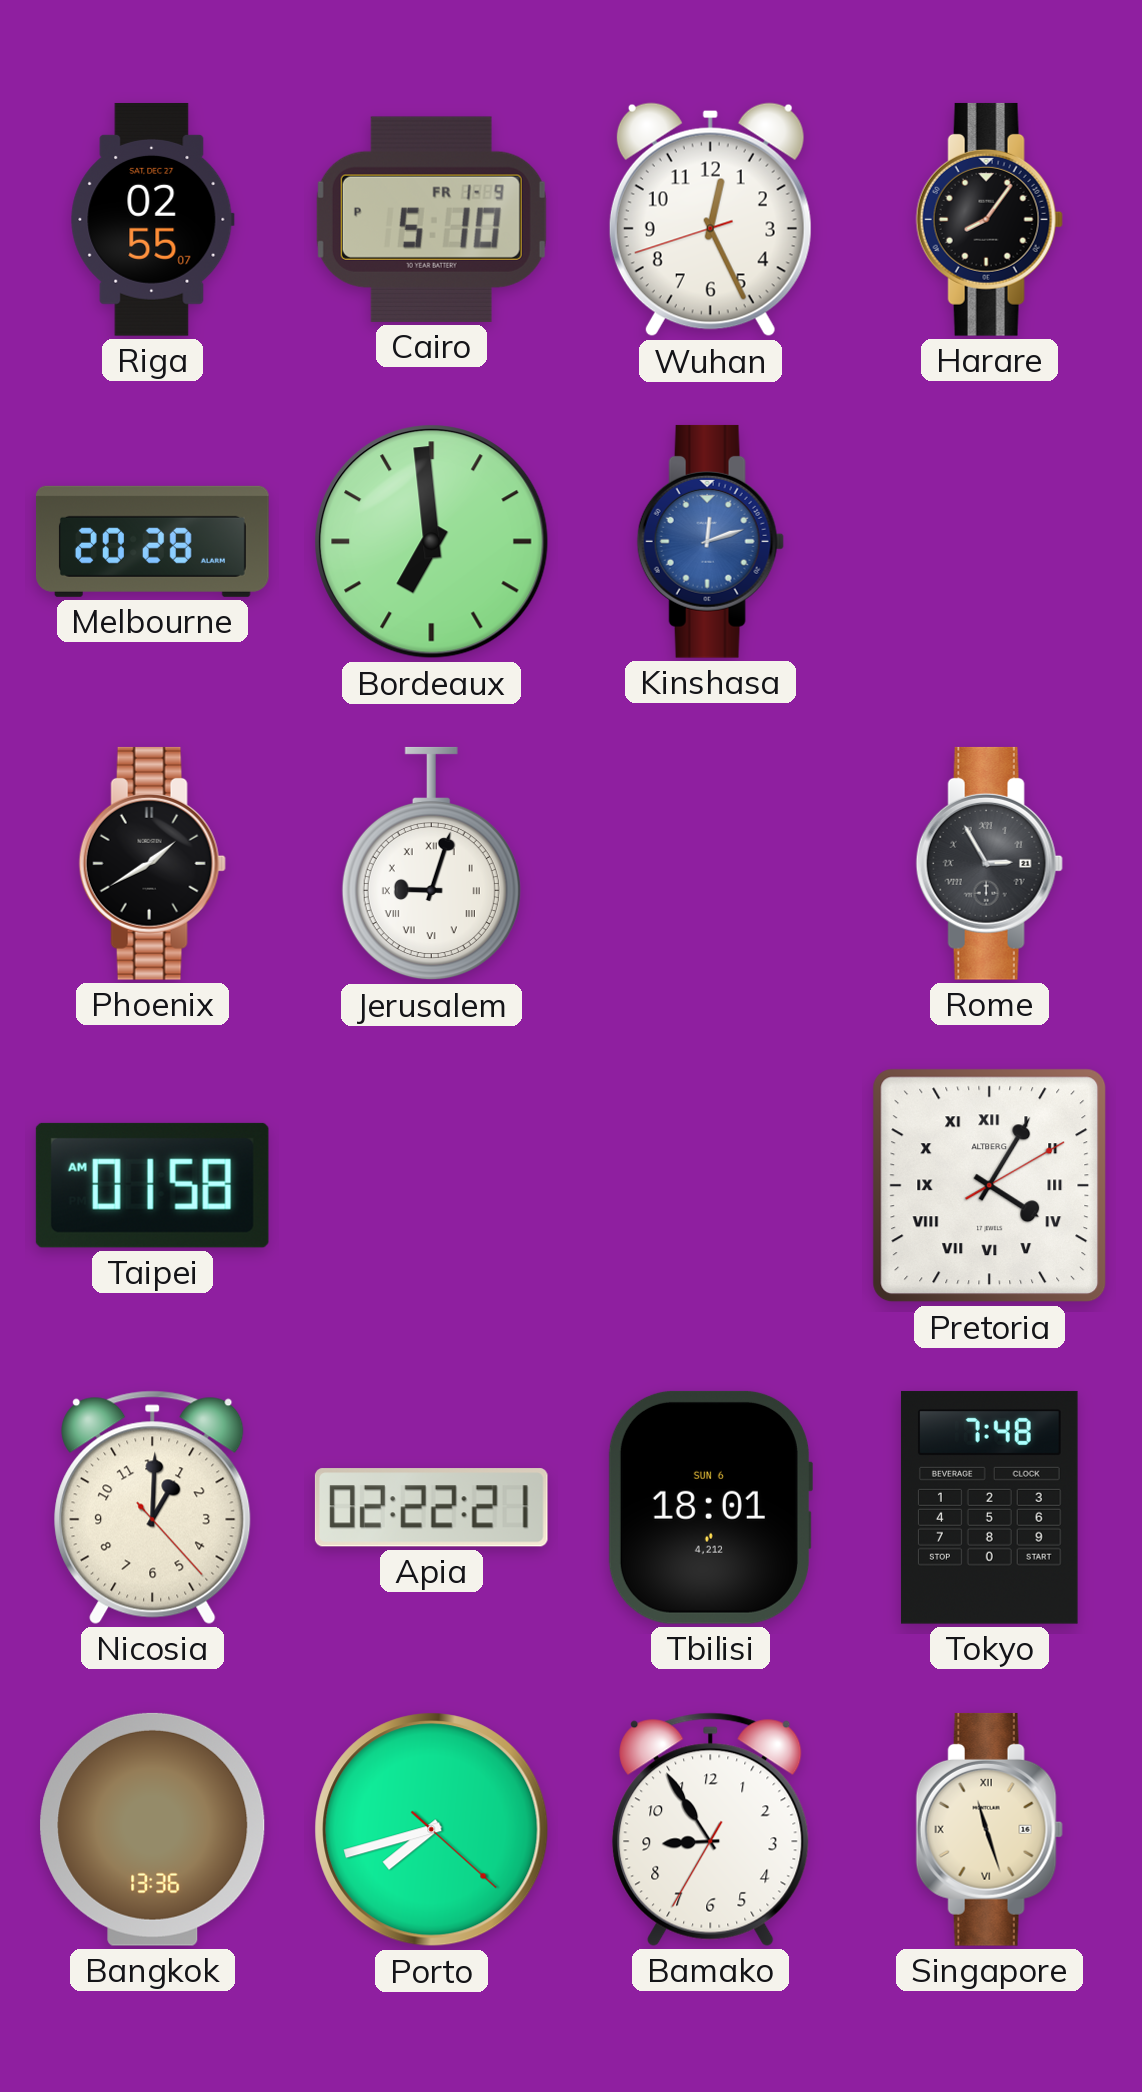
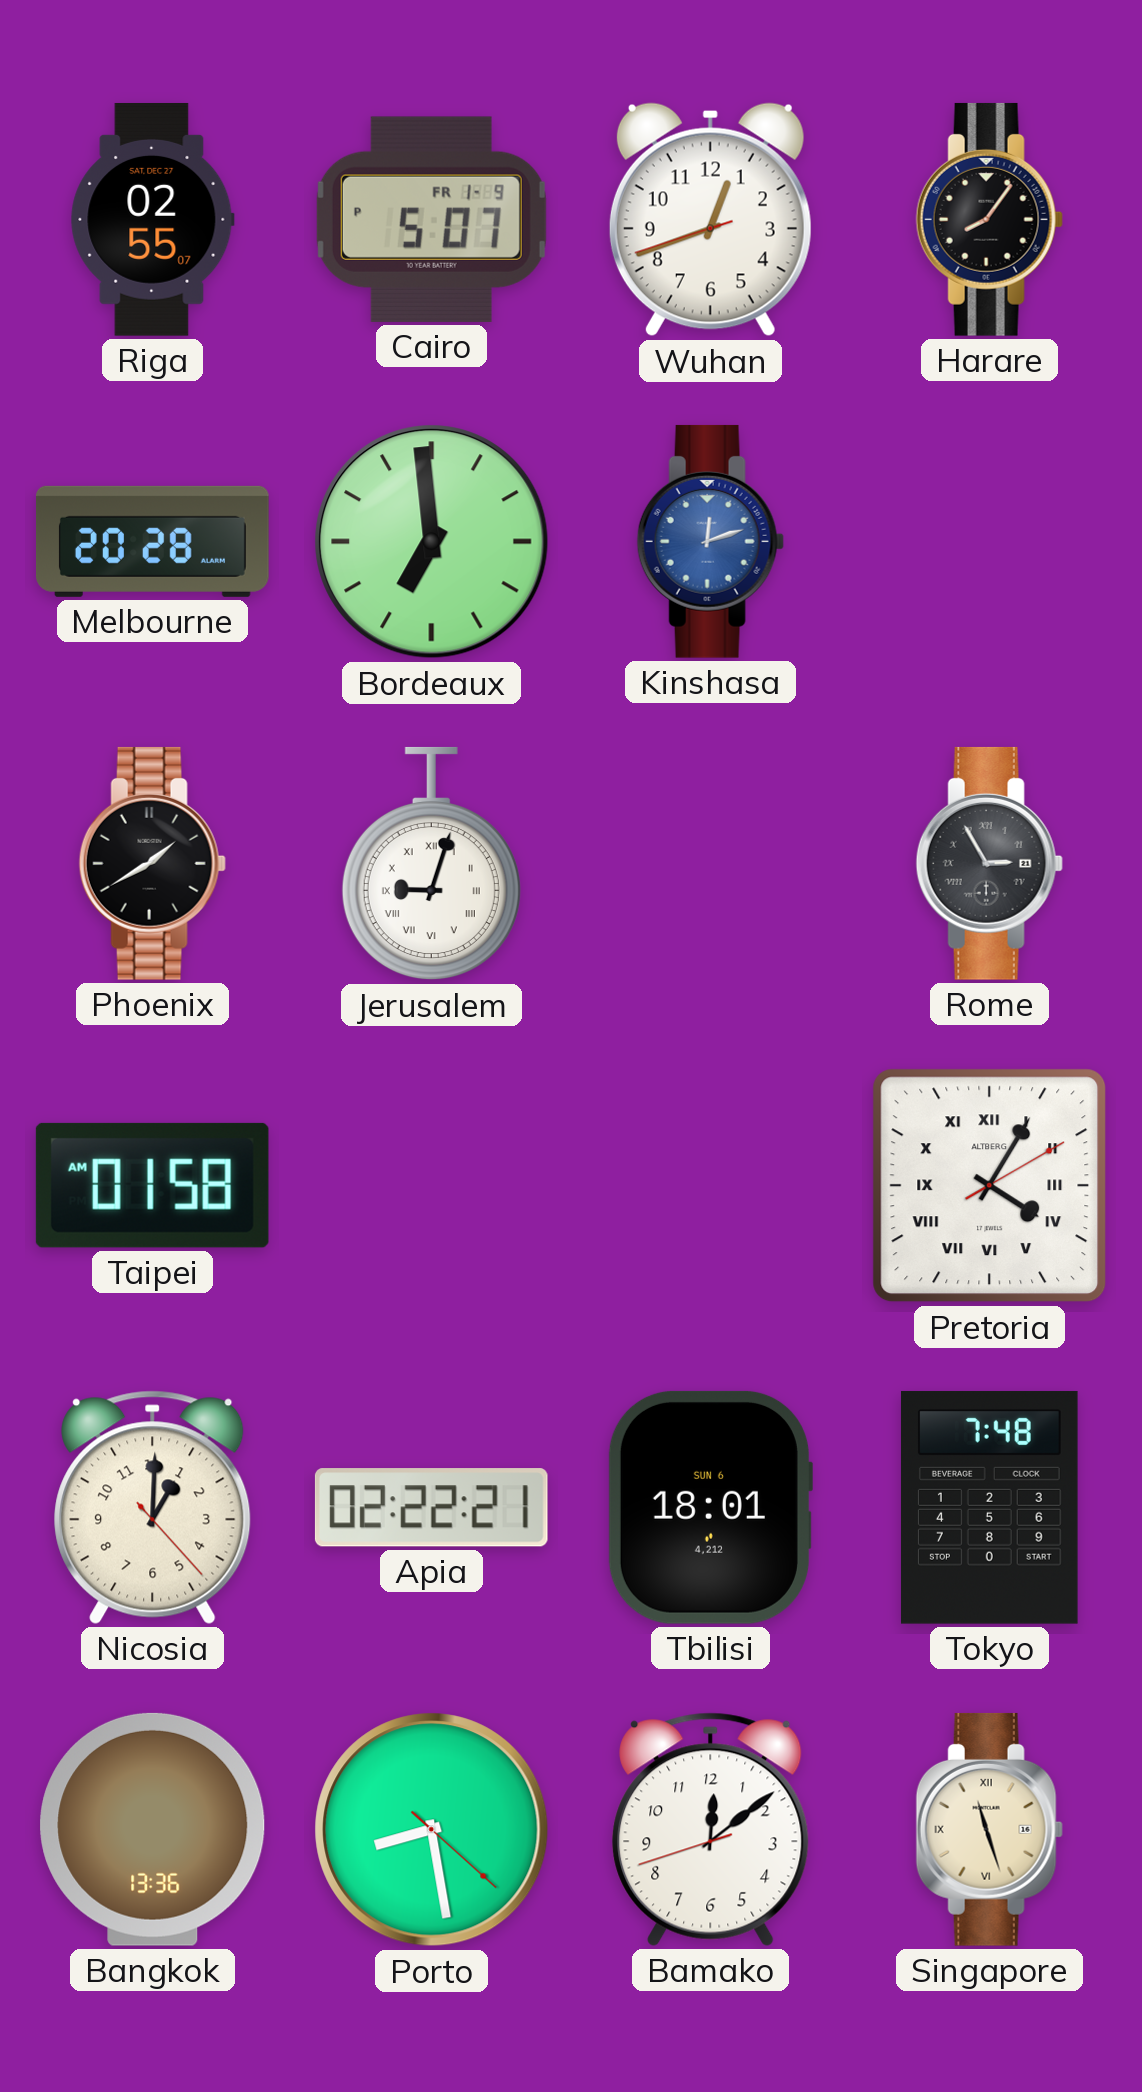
Cairo: 5:10 -> 5:07
Wuhan: 12:25 -> 12:41
Porto: 7:42 -> 8:28
Bamako: 8:54 -> 12:08
